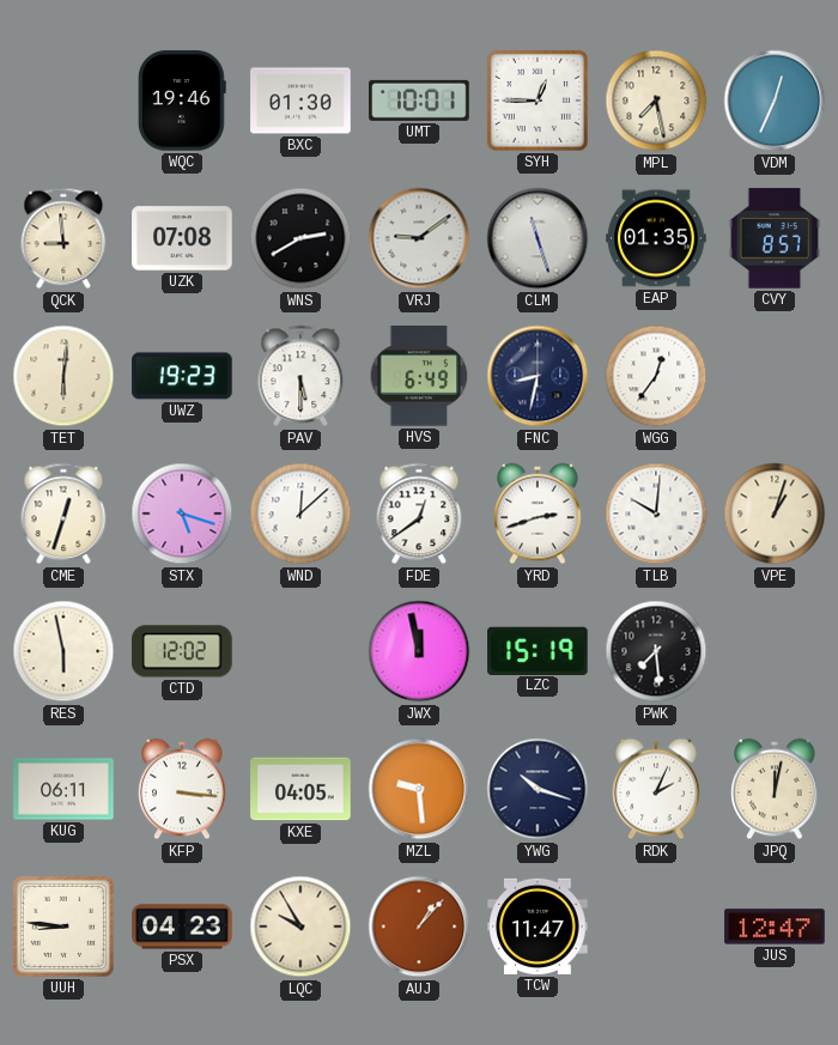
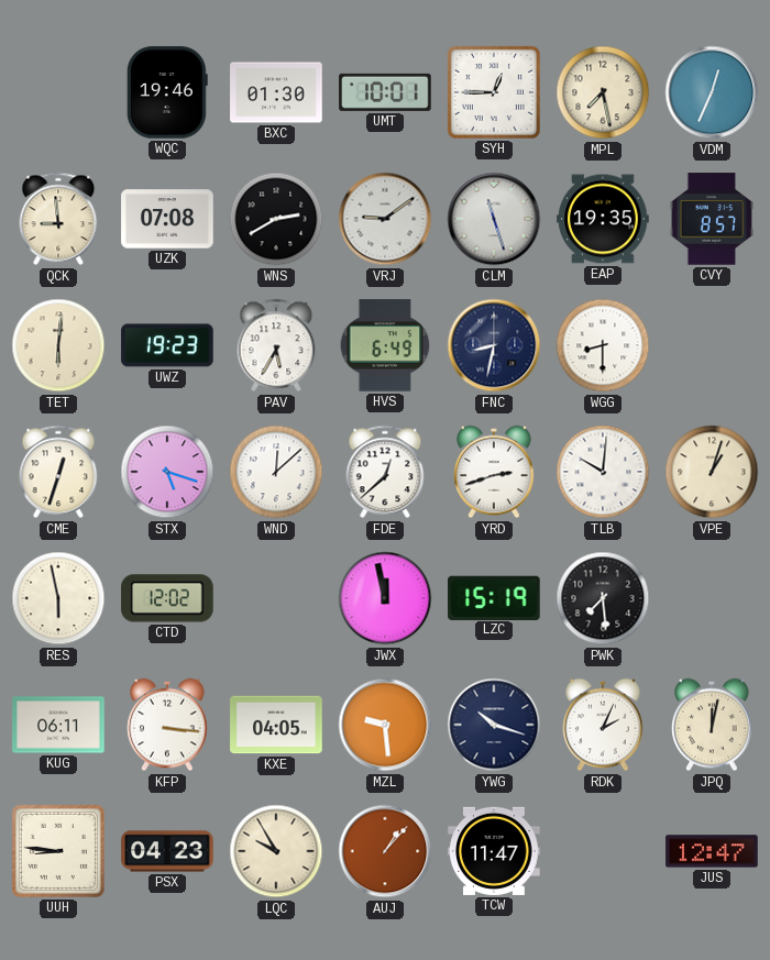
EAP: 01:35 -> 19:35
PAV: 5:30 -> 5:35
WGG: 12:36 -> 8:30
FDE: 12:39 -> 12:38
